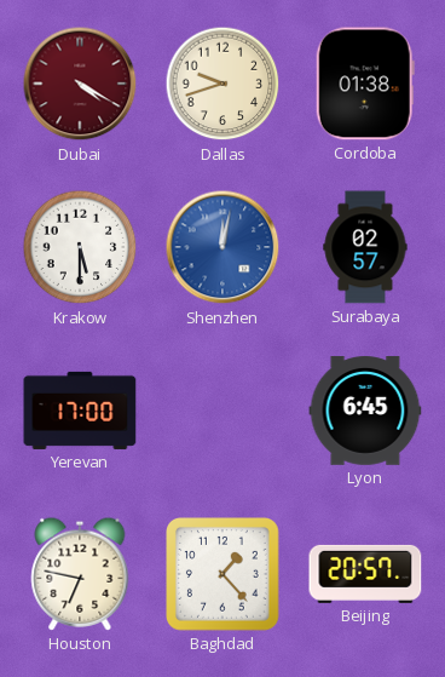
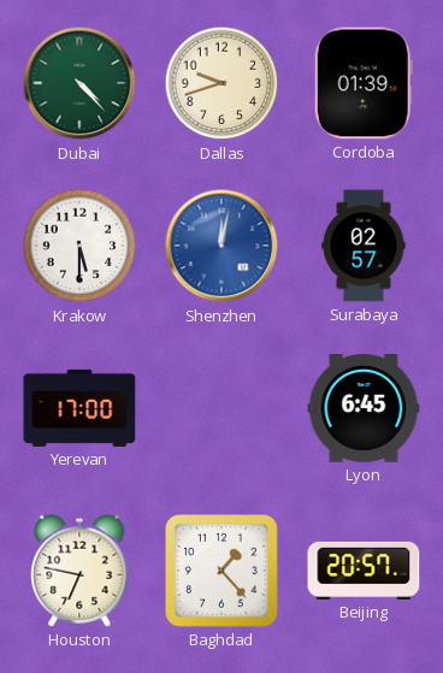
Dubai: 4:20 -> 4:23
Dubai dial: burgundy -> green
Cordoba: 01:38 -> 01:39
